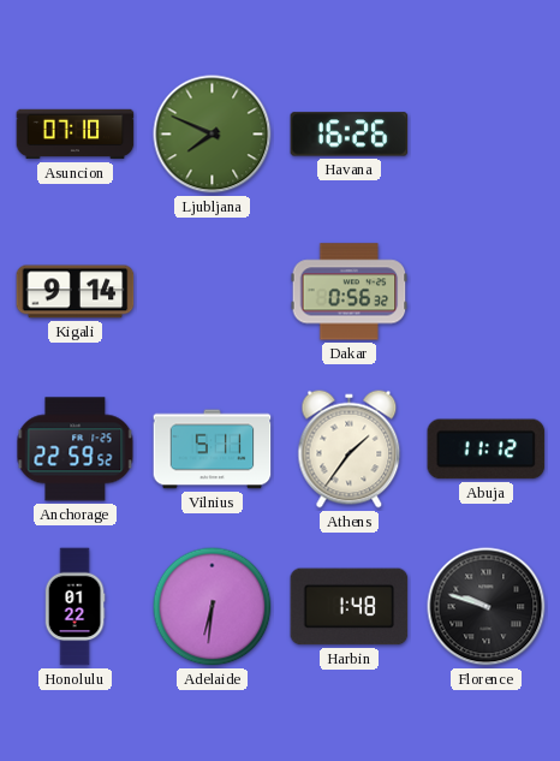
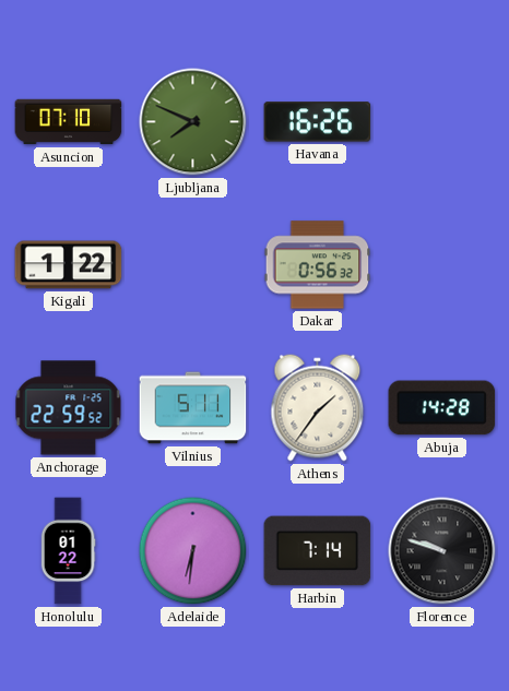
Kigali: 9:14 -> 1:22
Abuja: 11:12 -> 14:28
Harbin: 1:48 -> 7:14
